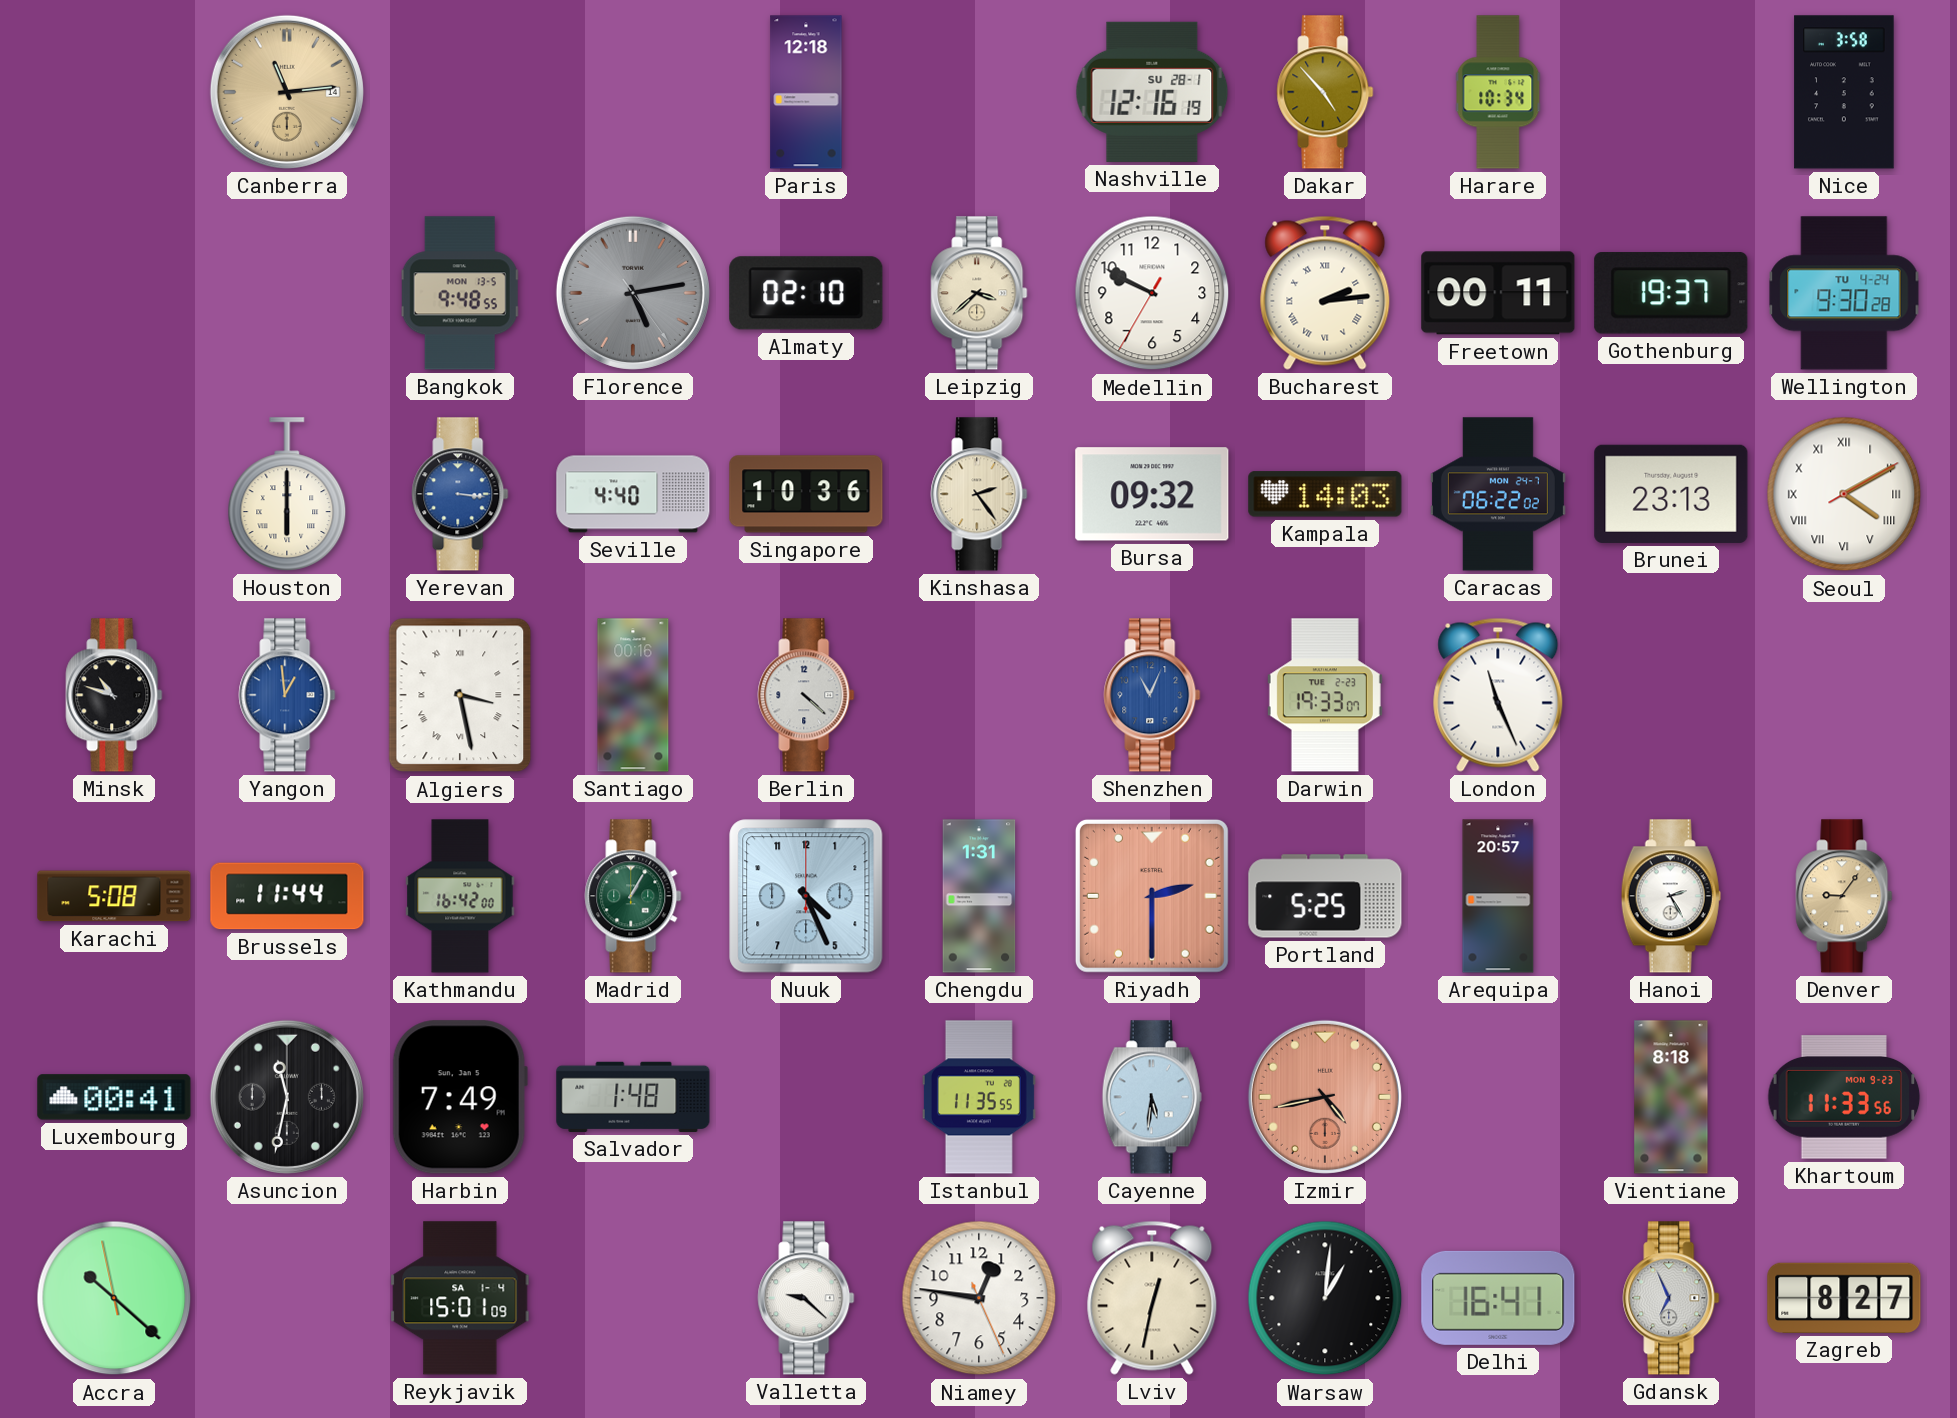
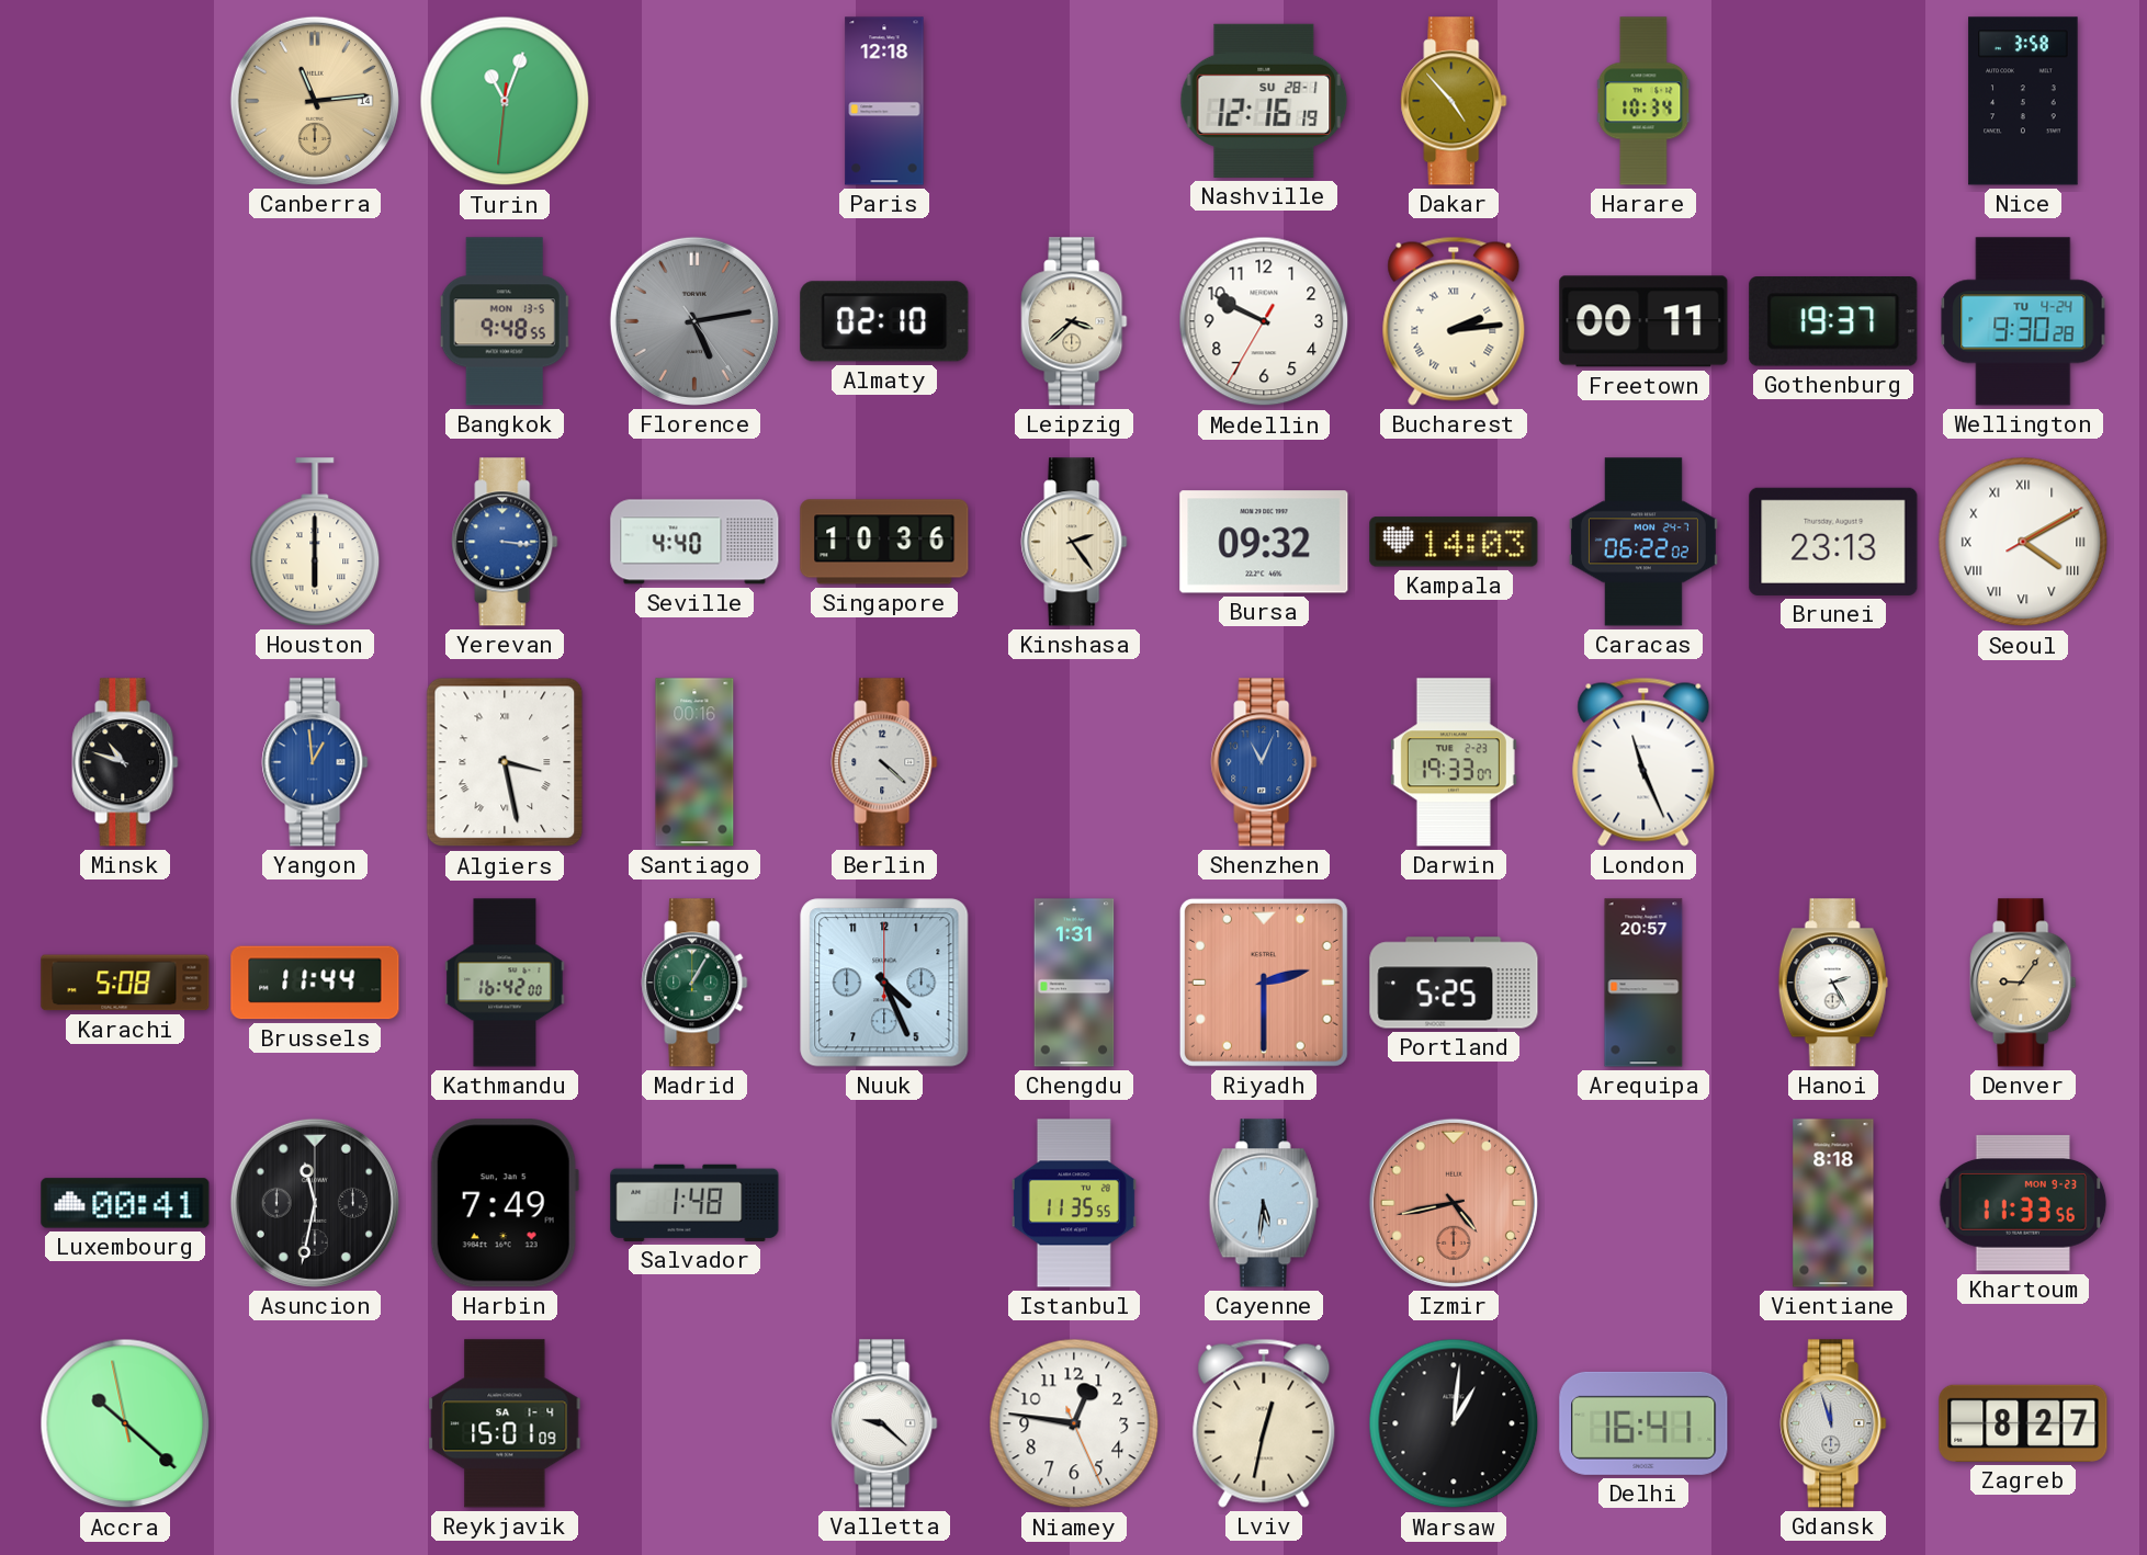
Turin: none -> 11:03
Gdansk: 6:56 -> 11:57
